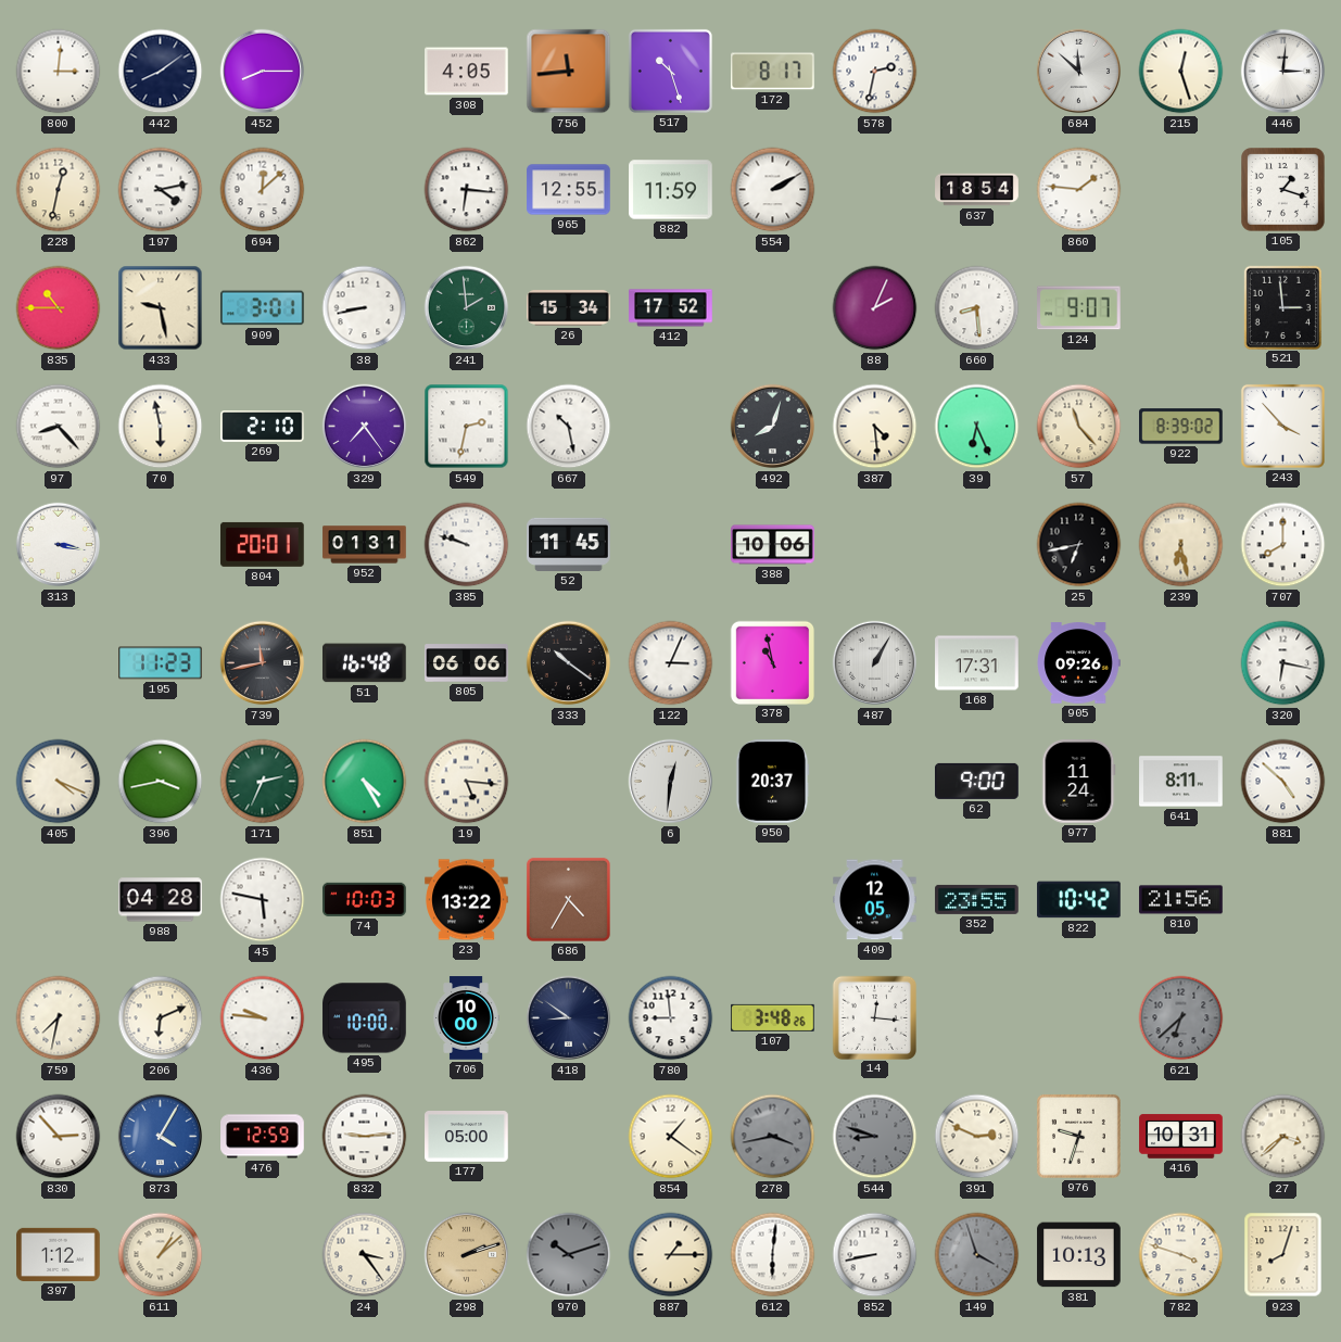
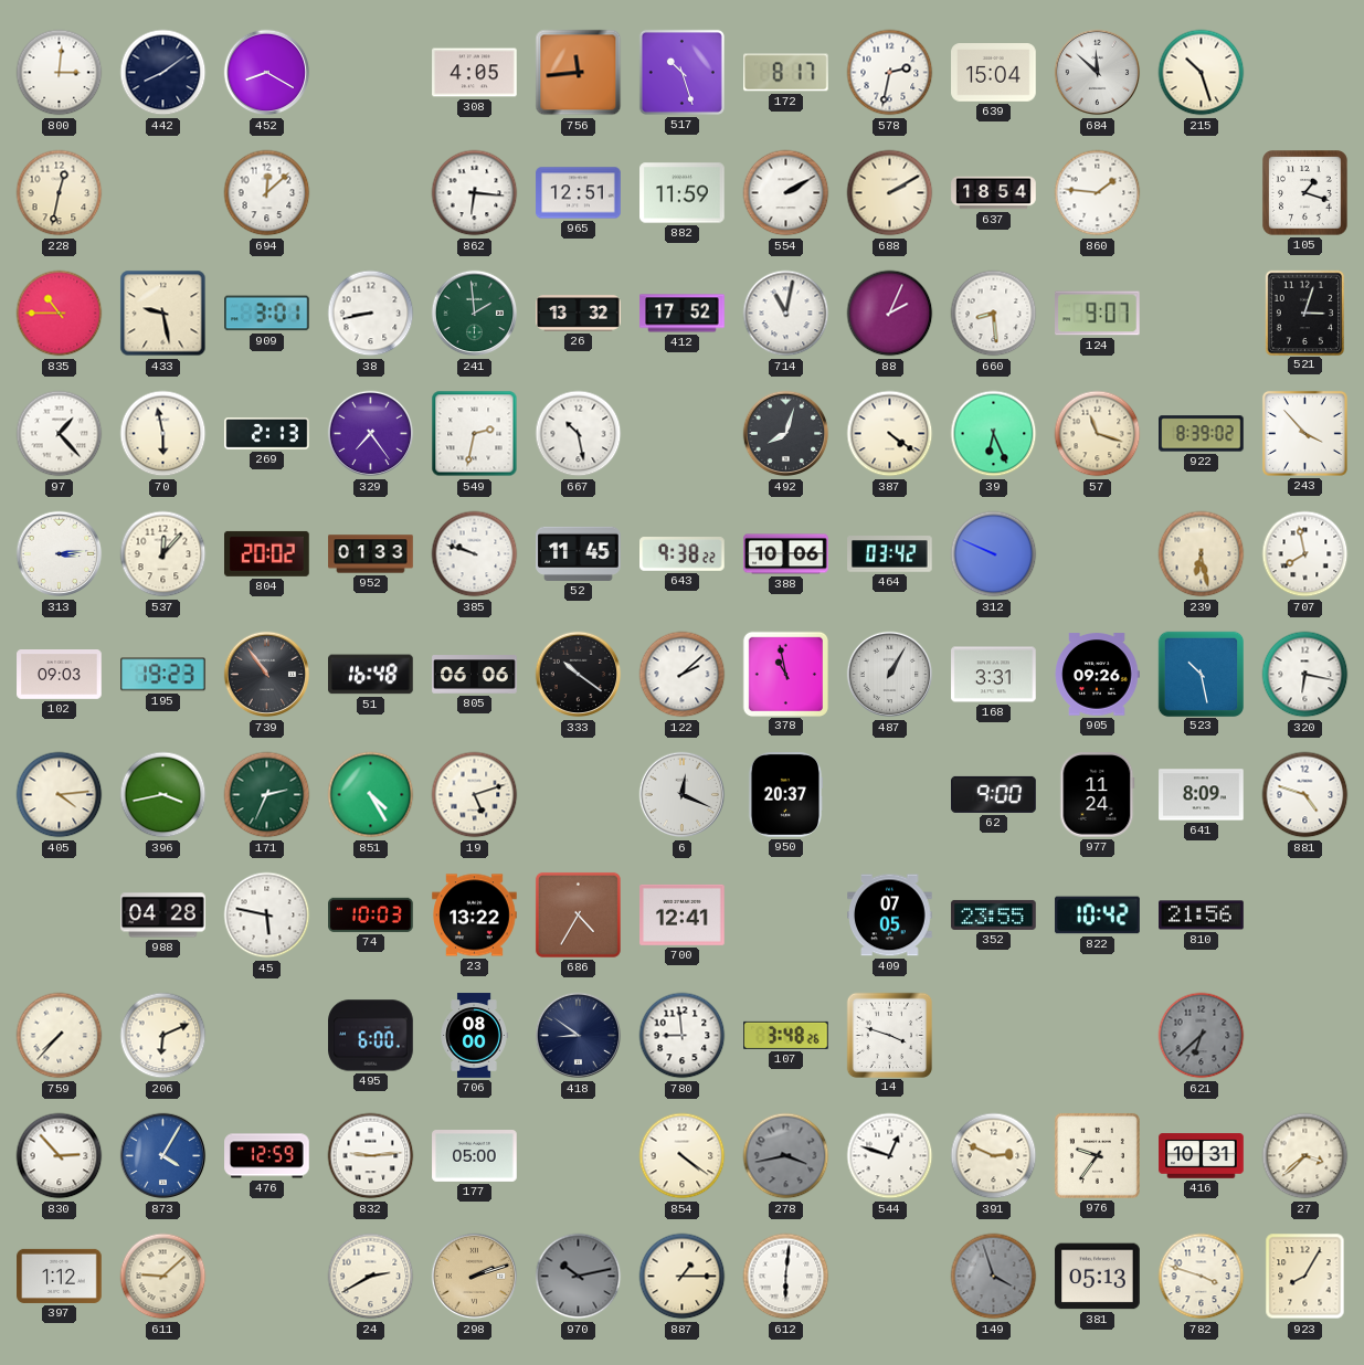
452: 8:15 -> 8:20
639: none -> 15:04
215: 12:27 -> 10:27
446: 3:01 -> none
197: 4:13 -> none
965: 12:55 -> 12:51
688: none -> 2:10
26: 15:34 -> 13:32
714: none -> 11:02
521: 2:59 -> 3:03
97: 8:23 -> 1:23
269: 2:10 -> 2:13
387: 4:29 -> 4:21
57: 11:23 -> 11:18
313: 3:17 -> 3:14
537: none -> 12:07
804: 20:01 -> 20:02
952: 01:31 -> 01:33
643: none -> 9:38
464: none -> 03:42
312: none -> 9:49
25: 6:43 -> none
707: 8:00 -> 7:58
102: none -> 09:03
195: 11:23 -> 19:23
739: 11:43 -> 10:54
122: 3:04 -> 2:08
168: 17:31 -> 3:31
523: none -> 10:28
405: 4:19 -> 4:14
19: 5:16 -> 5:12
6: 12:31 -> 12:19
641: 8:11 -> 8:09
881: 4:52 -> 4:48
700: none -> 12:41
409: 12:05 -> 07:05
759: 7:32 -> 7:37
436: 9:46 -> none
495: 10:00 -> 6:00
706: 10:00 -> 08:00
14: 12:16 -> 3:48
854: 1:21 -> 4:21
544: 8:48 -> 12:48
544 dial: grey -> white
976: 9:33 -> 9:36
611: 1:08 -> 9:08
24: 3:24 -> 2:40
970: 10:12 -> 10:13
852: 8:43 -> none
381: 10:13 -> 05:13
923: 8:03 -> 8:05
